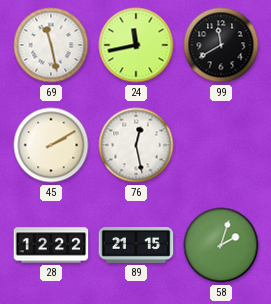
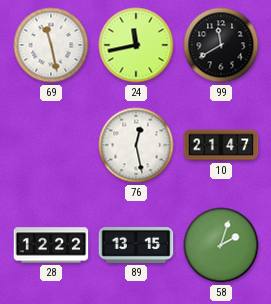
45: 2:10 -> none
10: none -> 21:47
89: 21:15 -> 13:15
